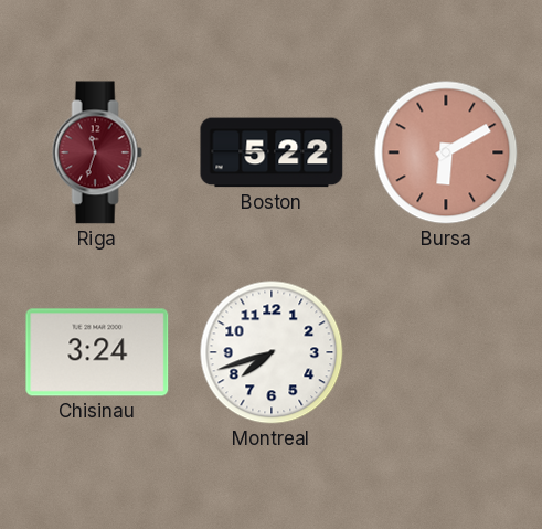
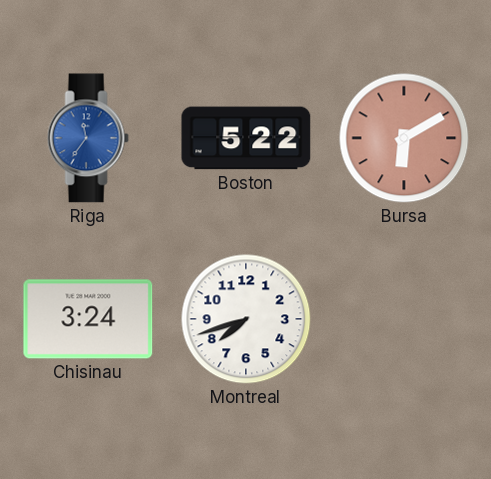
Riga: 11:33 -> 11:36
Riga dial: burgundy -> blue
